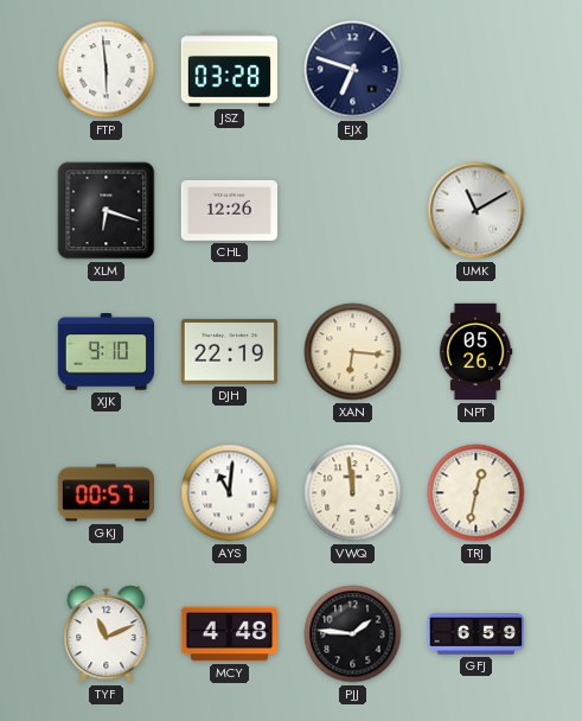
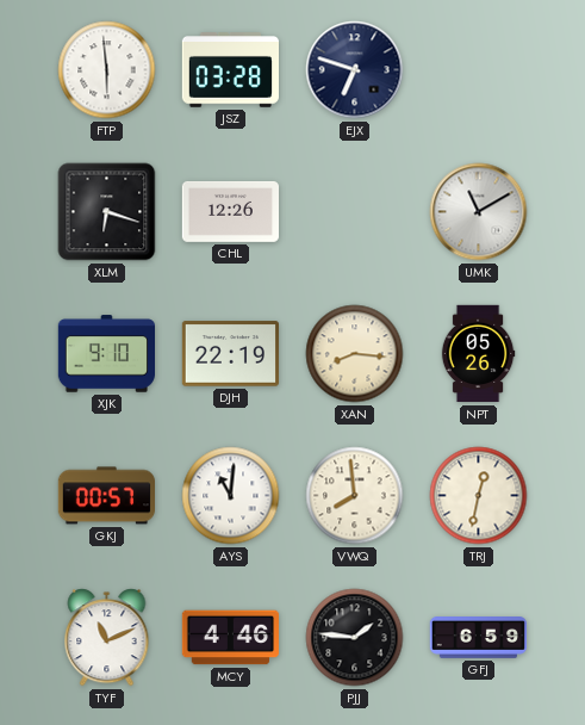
XAN: 6:16 -> 8:16
VWQ: 11:59 -> 7:59
MCY: 4:48 -> 4:46
